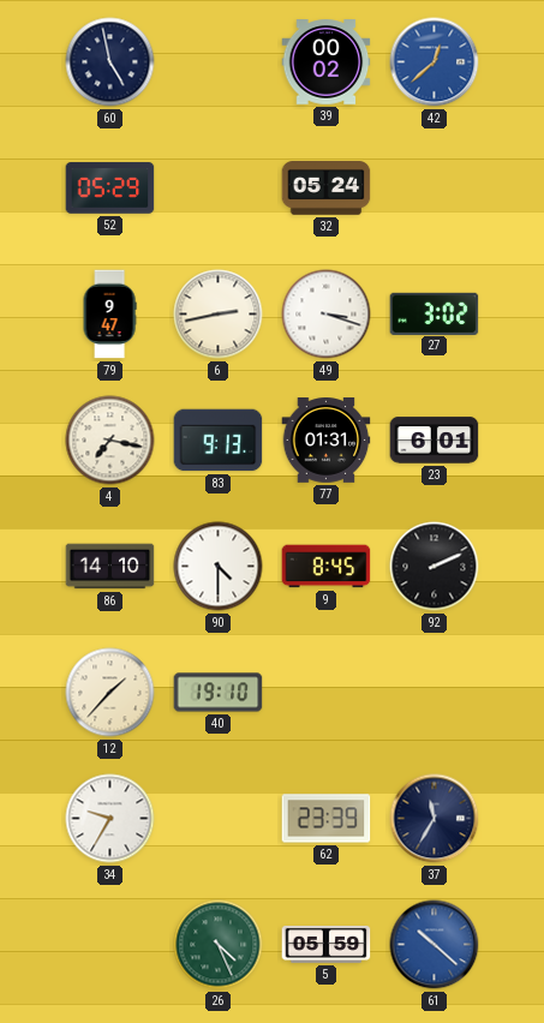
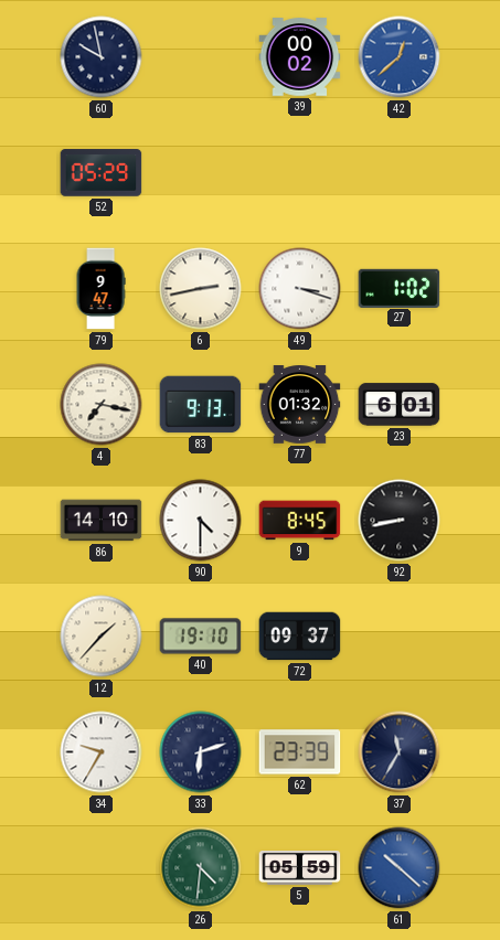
60: 4:58 -> 9:58
32: 05:24 -> none
27: 3:02 -> 1:02
77: 01:31 -> 01:32
92: 2:11 -> 8:43
72: none -> 09:37
33: none -> 6:12
26: 4:26 -> 4:31
